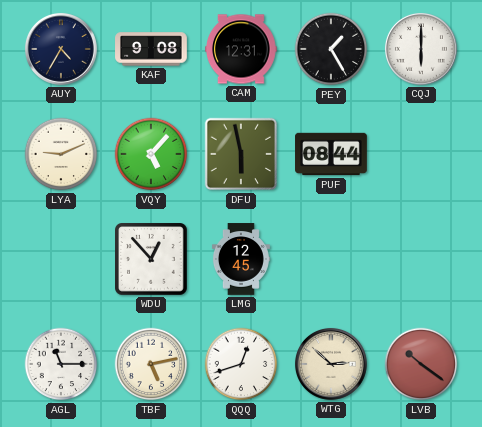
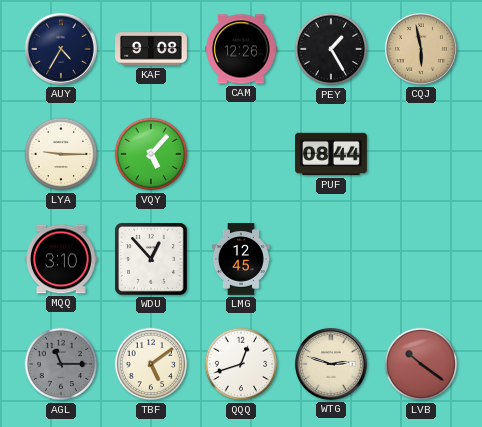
CAM: 12:31 -> 12:26
CQJ: 6:00 -> 5:58
CQJ dial: white -> champagne
LYA: 9:11 -> 9:15
DFU: 5:58 -> none
MQQ: none -> 3:10
AGL dial: white -> grey
TBF: 5:13 -> 5:09
WTG: 2:52 -> 2:48
